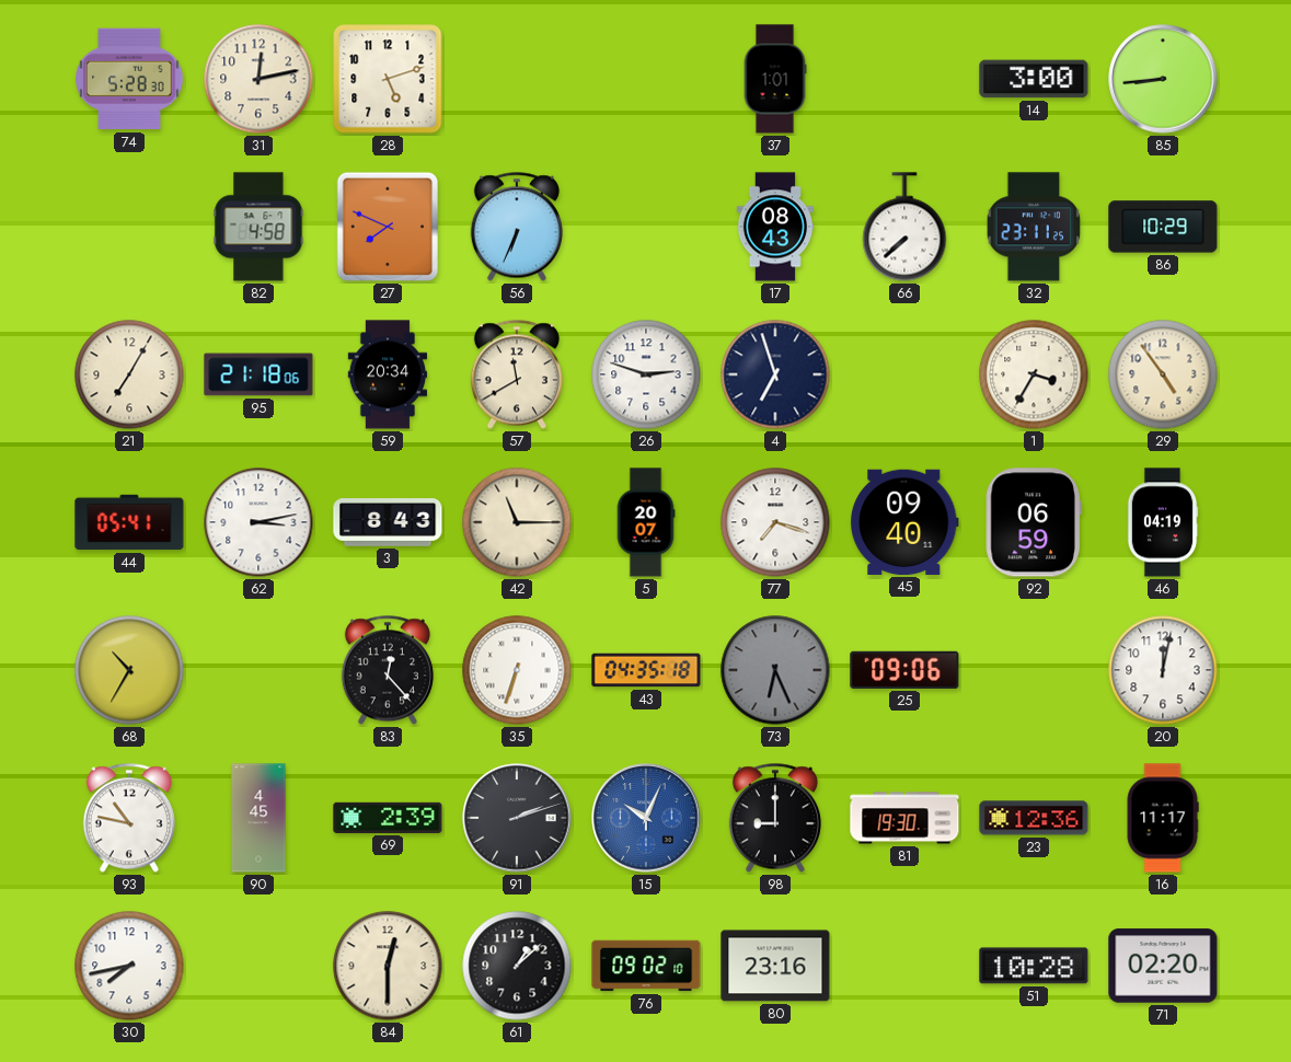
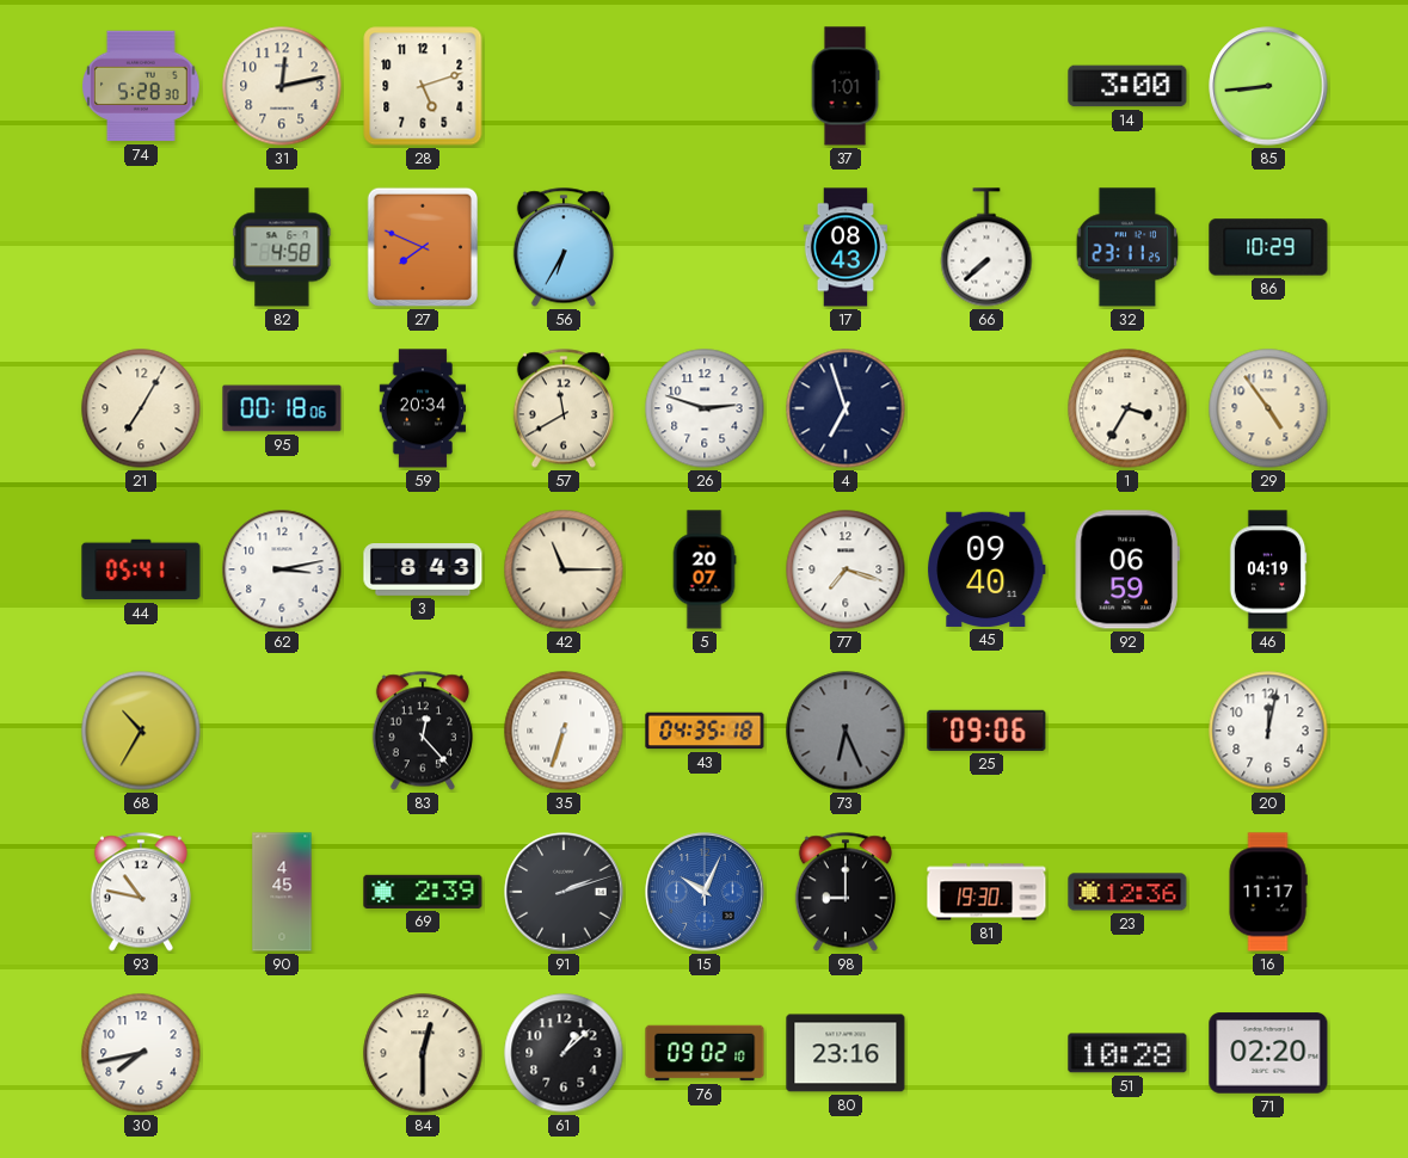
56: 6:34 -> 6:35
95: 21:18 -> 00:18
